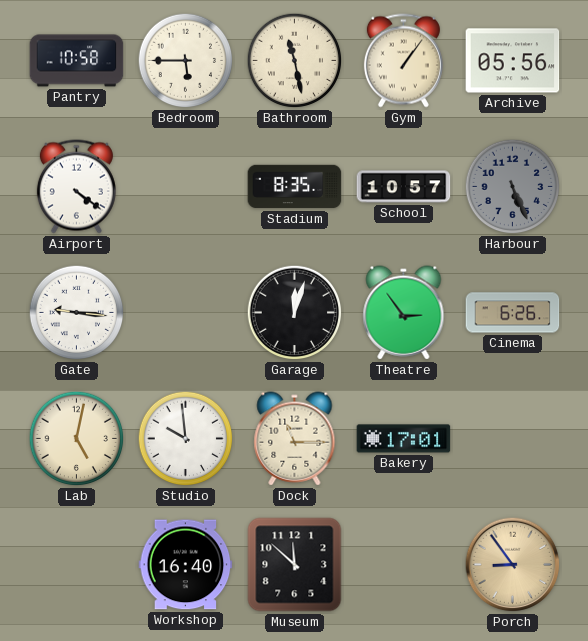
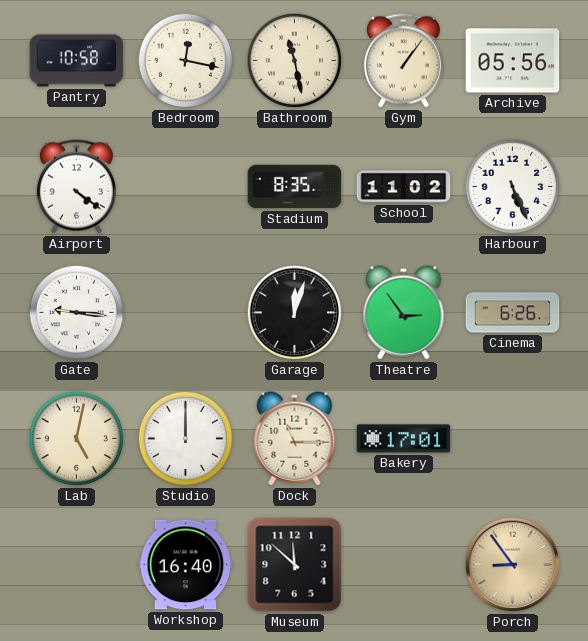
Bedroom: 5:45 -> 12:17
School: 10:57 -> 11:02
Harbour dial: grey -> white
Studio: 9:59 -> 12:00
